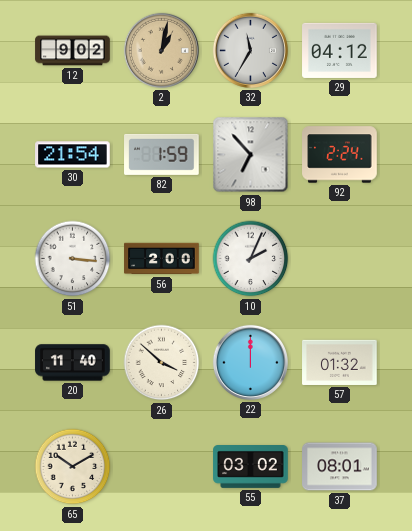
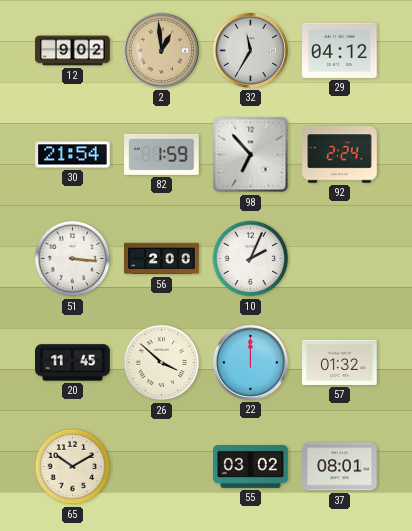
2: 1:02 -> 12:59
20: 11:40 -> 11:45
